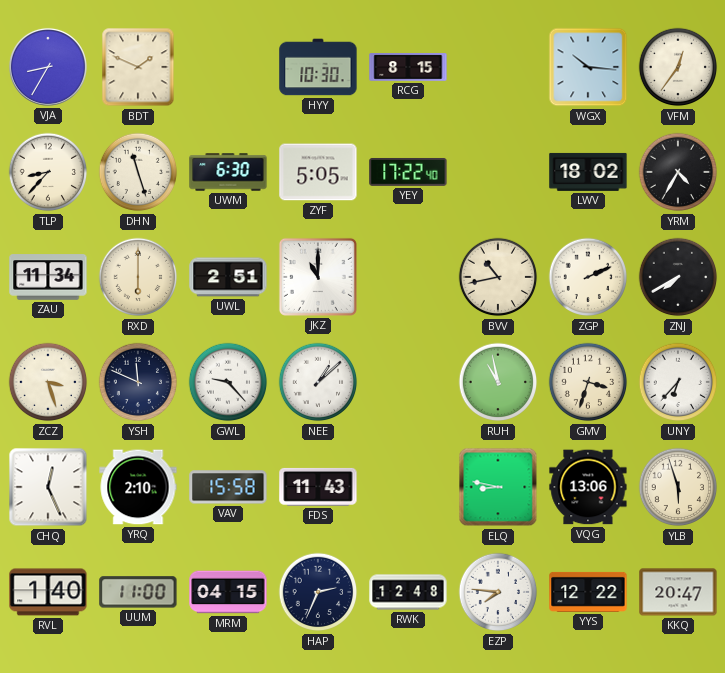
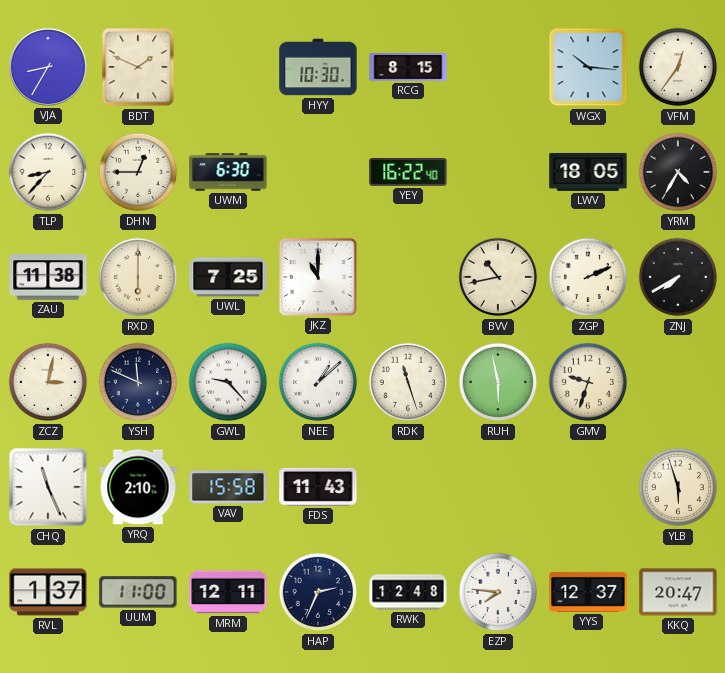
DHN: 11:27 -> 12:45
ZYF: 5:05 -> none
YEY: 17:22 -> 16:22
LWV: 18:02 -> 18:05
ZAU: 11:34 -> 11:38
UWL: 2:51 -> 7:25
ZCZ: 3:27 -> 3:02
RDK: none -> 11:27
RUH: 10:58 -> 5:58
GMV: 3:33 -> 9:33
UNY: 6:37 -> none
CHQ: 12:26 -> 11:26
ELQ: 8:47 -> none
VQG: 13:06 -> none
RVL: 1:40 -> 1:37
MRM: 04:15 -> 12:11
YYS: 12:22 -> 12:37
